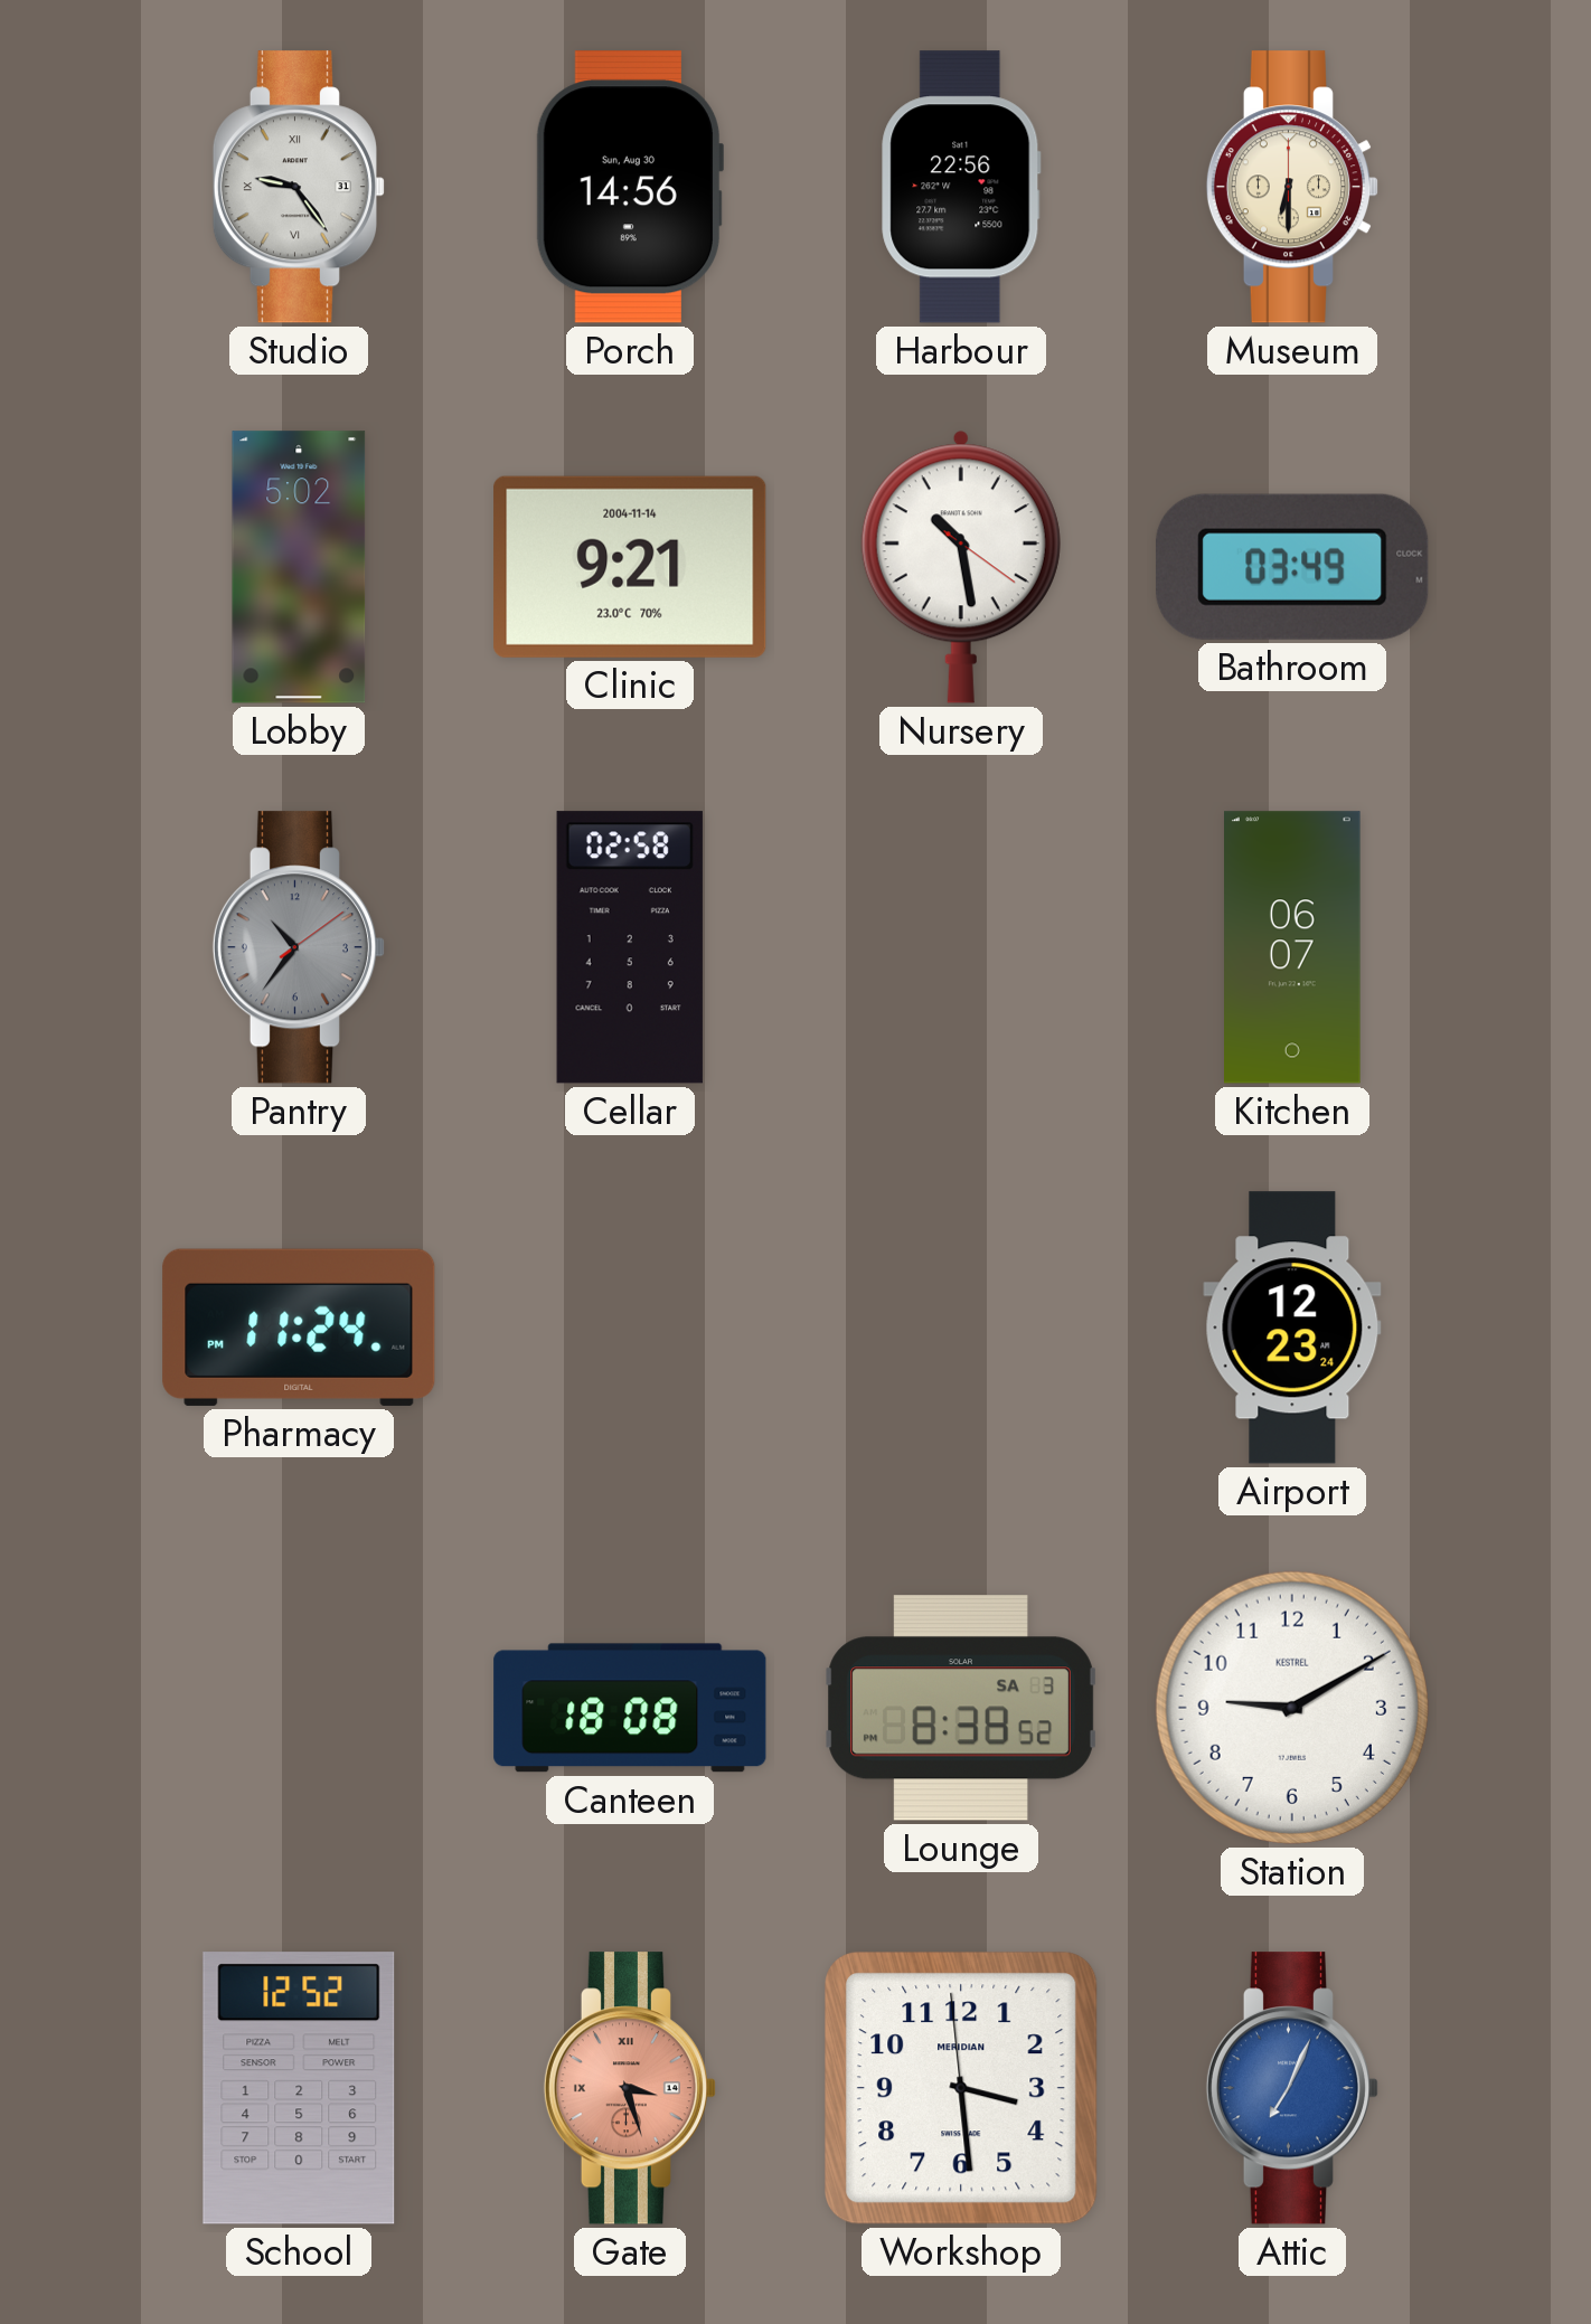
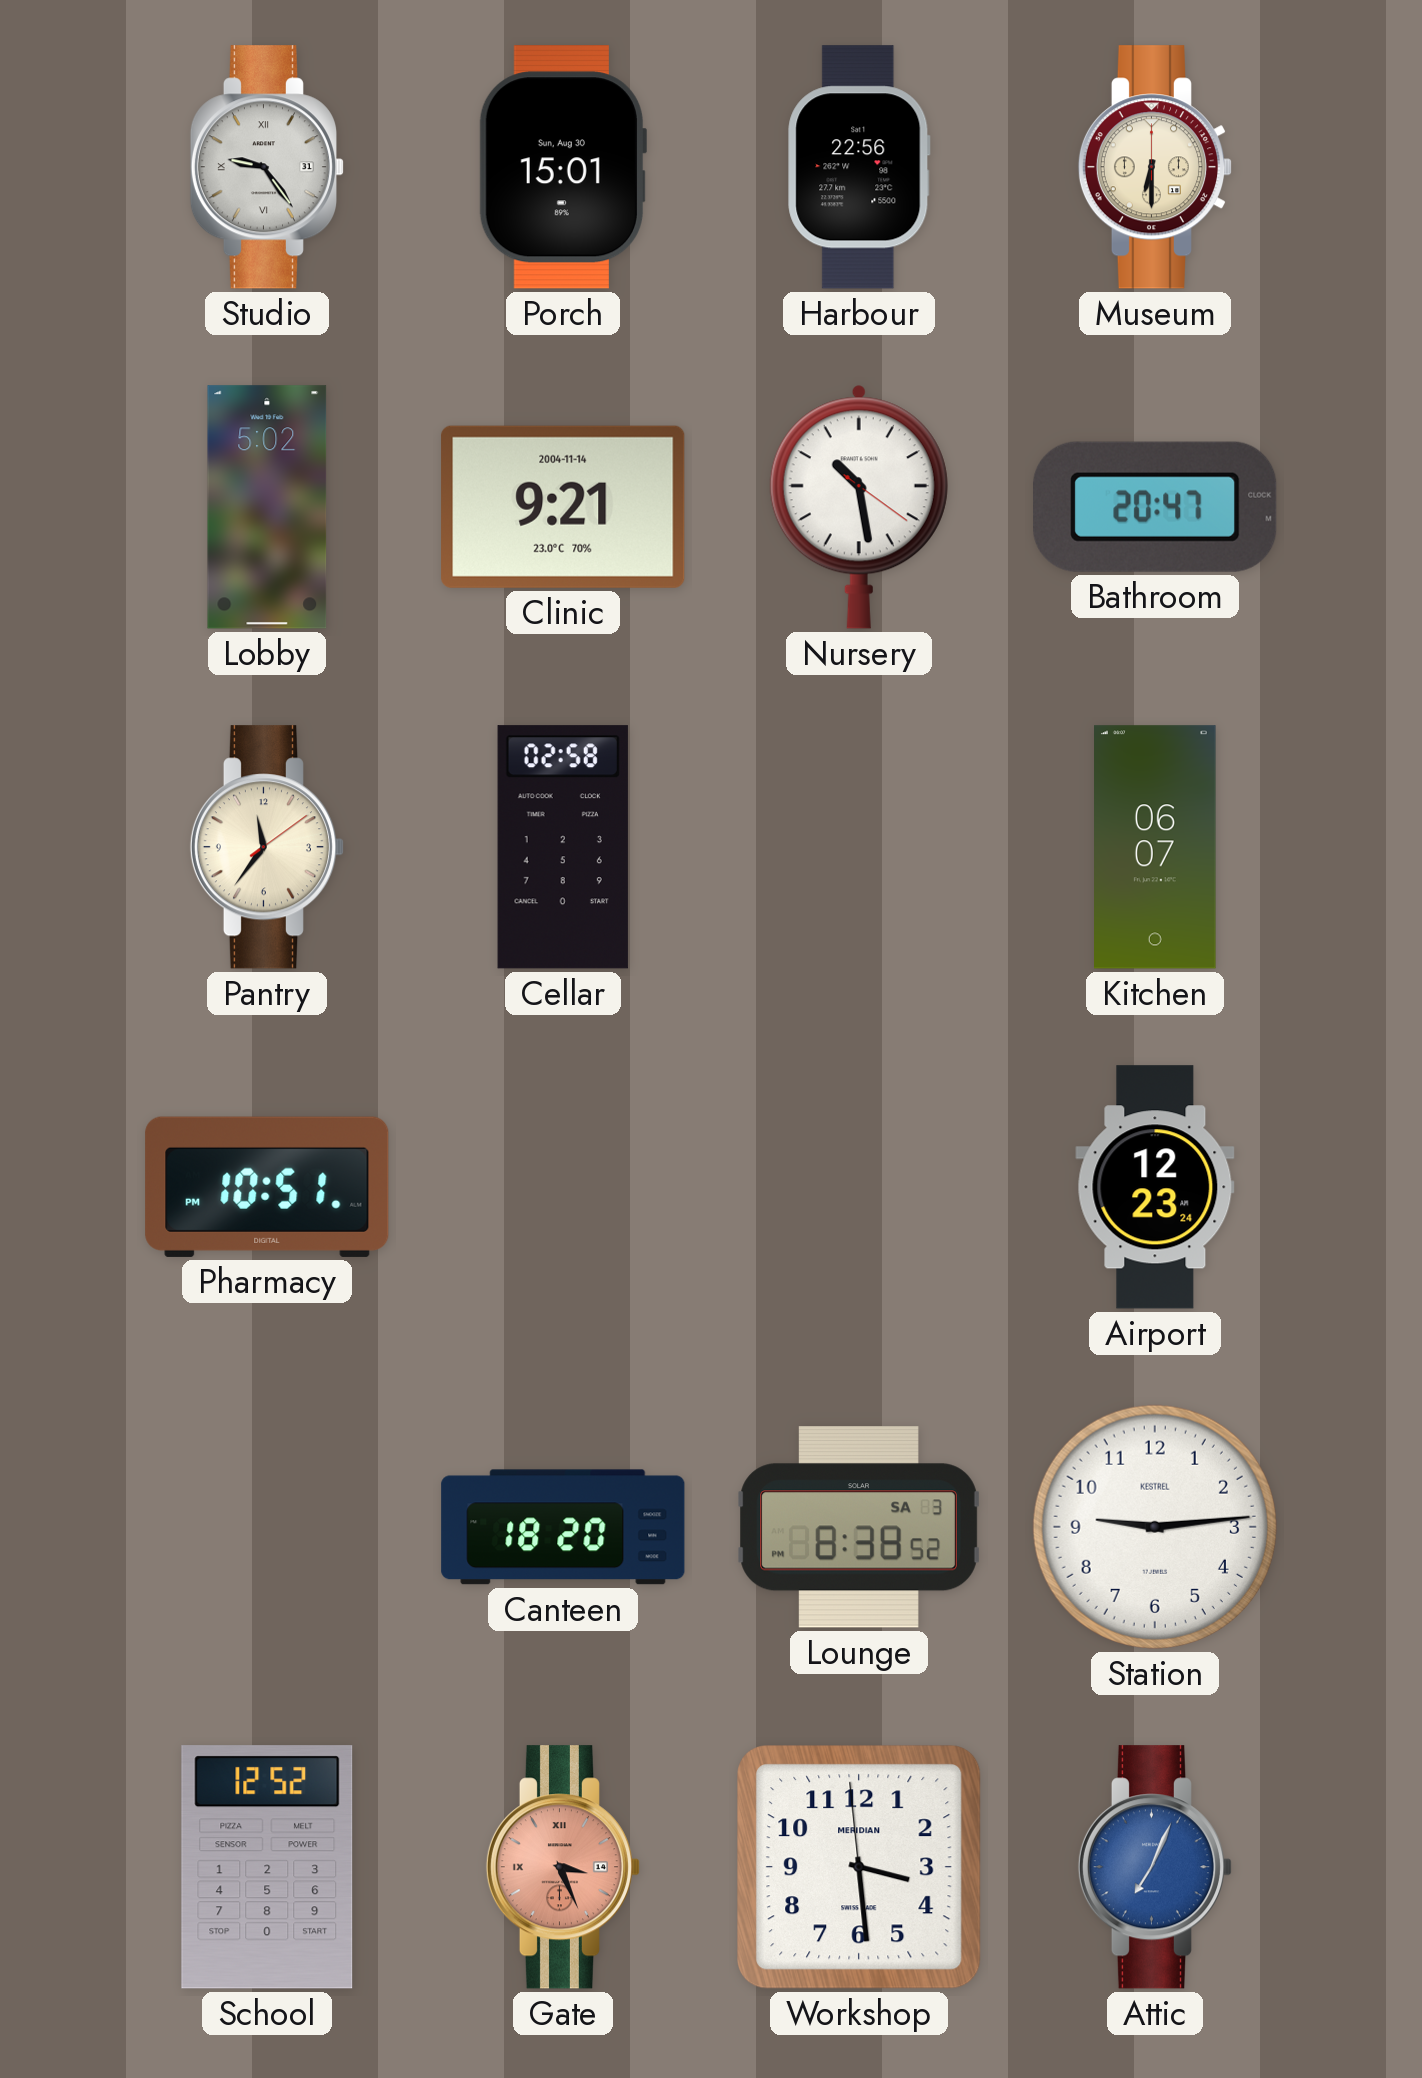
Porch: 14:56 -> 15:01
Bathroom: 03:49 -> 20:47
Pantry: 10:36 -> 11:36
Pantry dial: grey -> cream
Pharmacy: 11:24 -> 10:51
Canteen: 18:08 -> 18:20
Station: 9:10 -> 9:14
Gate: 3:27 -> 3:26
